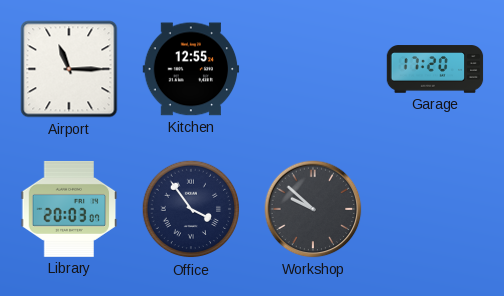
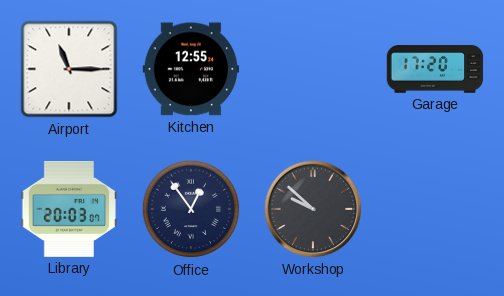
Office: 3:54 -> 12:54
